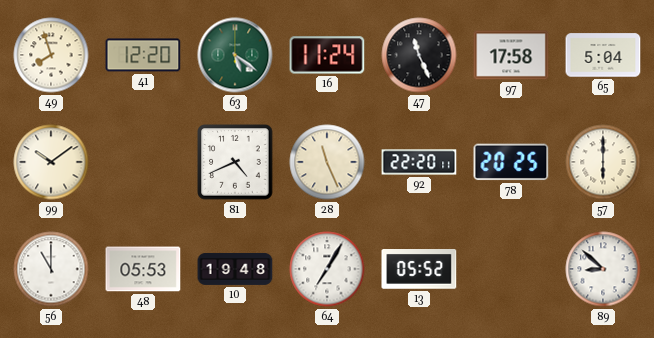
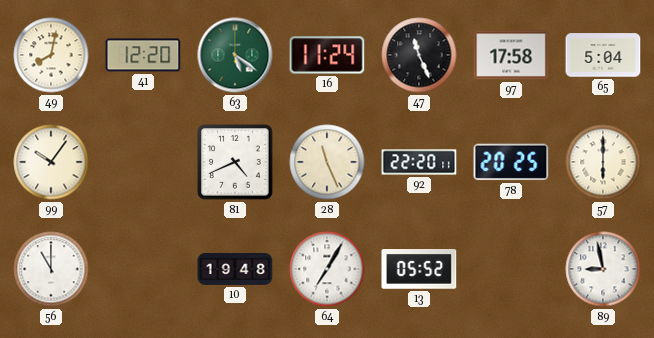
49: 7:57 -> 8:02
99: 10:09 -> 10:06
48: 05:53 -> none
89: 8:52 -> 8:58
